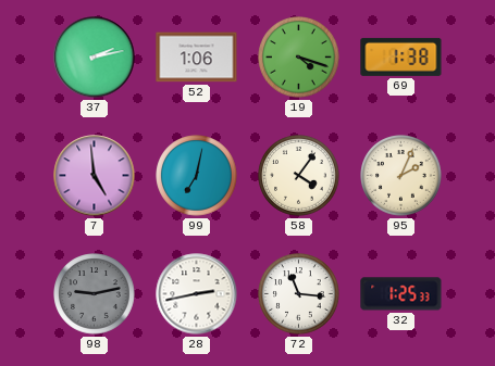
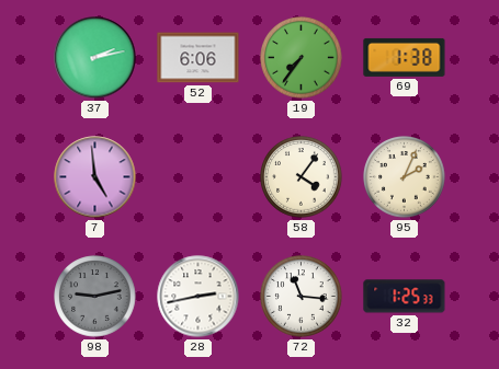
52: 1:06 -> 6:06
19: 4:18 -> 7:36
99: 7:02 -> none
